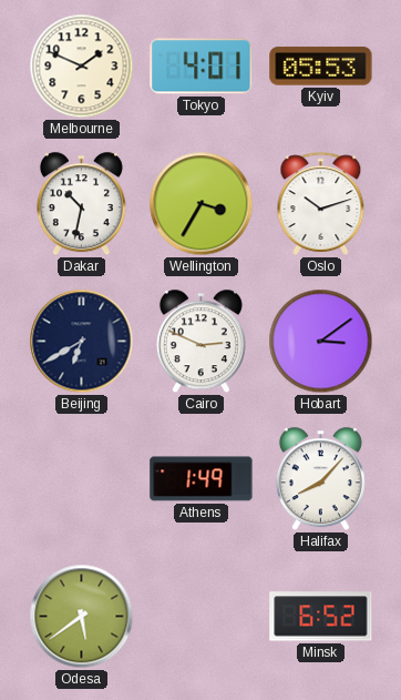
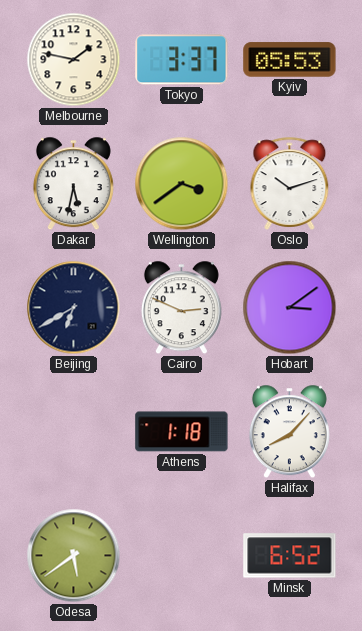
Melbourne: 1:49 -> 1:47
Tokyo: 4:01 -> 3:37
Dakar: 10:32 -> 5:32
Wellington: 3:35 -> 3:39
Athens: 1:49 -> 1:18
